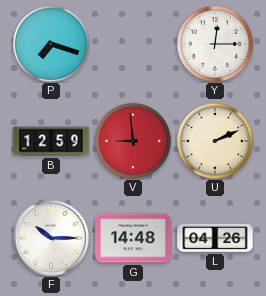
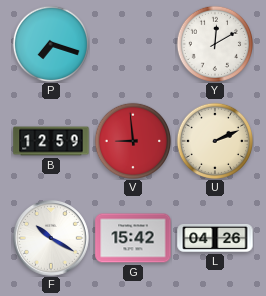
Y: 12:15 -> 12:10
F: 10:15 -> 10:20
G: 14:48 -> 15:42
